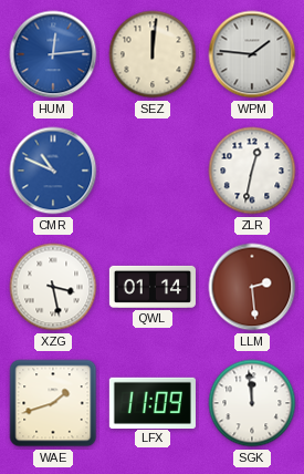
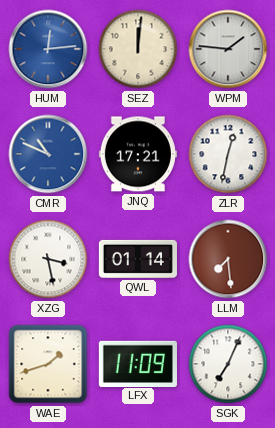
JNQ: none -> 17:21
LLM: 2:29 -> 7:29
SGK: 11:59 -> 7:04
